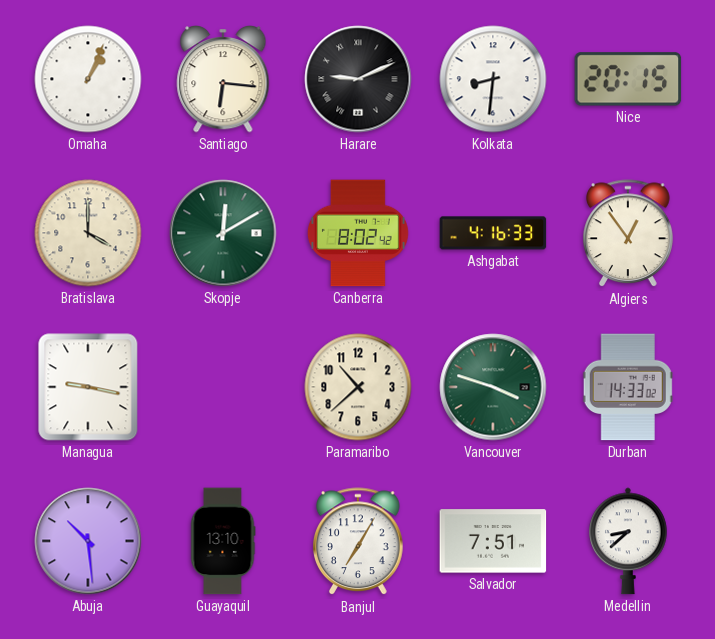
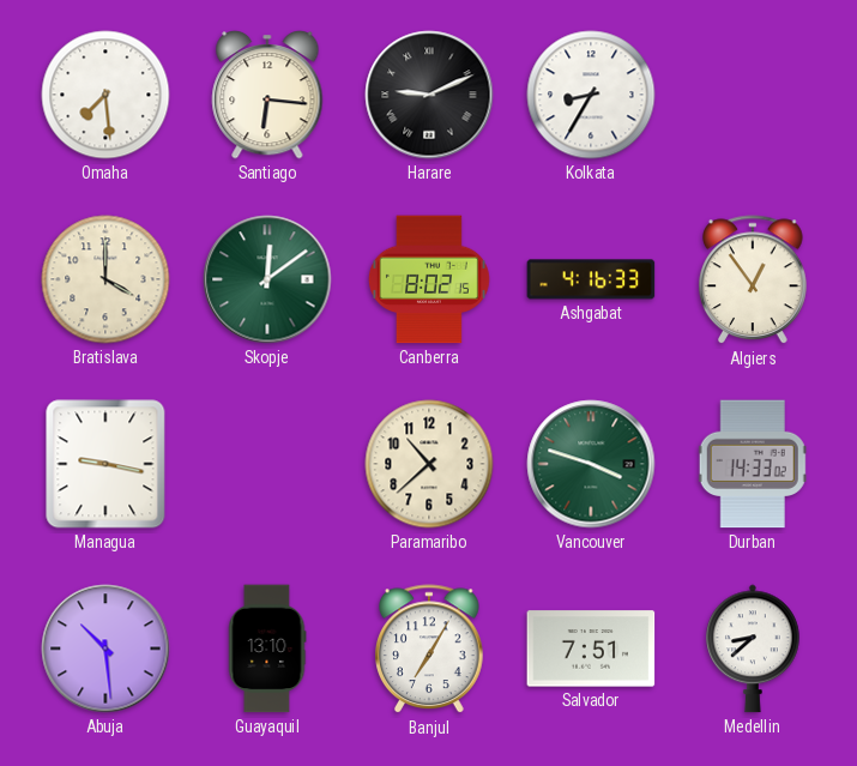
Omaha: 1:04 -> 7:29
Kolkata: 8:31 -> 8:35
Nice: 20:15 -> none
Skopje: 12:10 -> 12:09
Canberra: 8:02:42 -> 8:02:15
